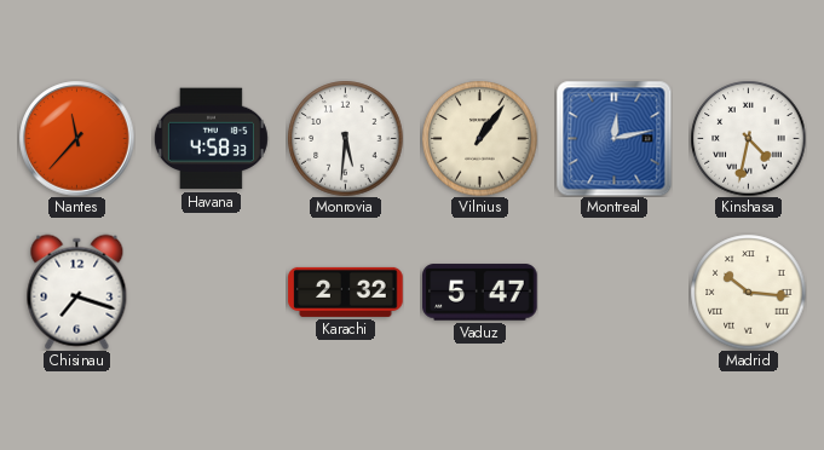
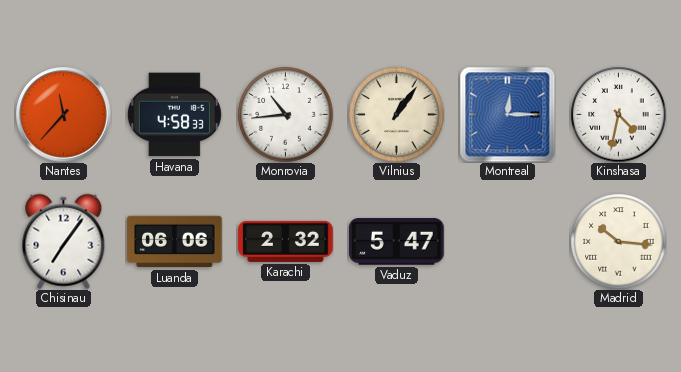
Monrovia: 5:31 -> 10:44
Montreal: 12:13 -> 12:15
Chisinau: 7:18 -> 7:06
Luanda: none -> 06:06
